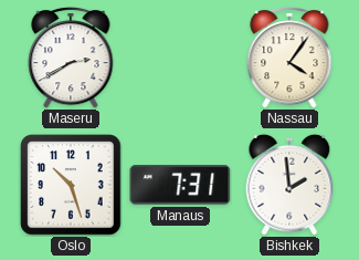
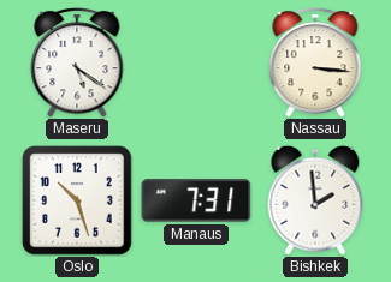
Maseru: 2:40 -> 5:21
Nassau: 4:06 -> 3:16
